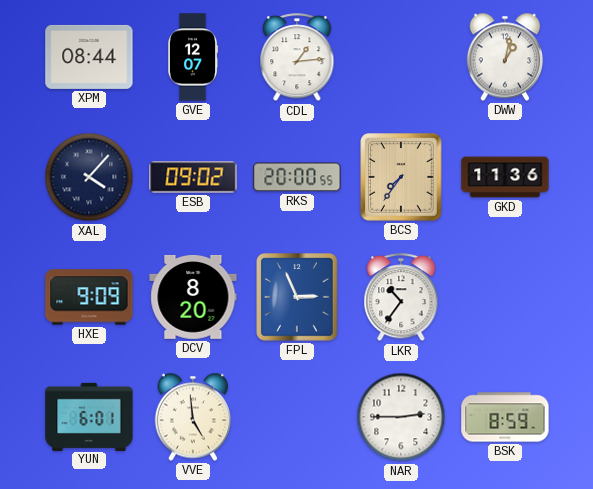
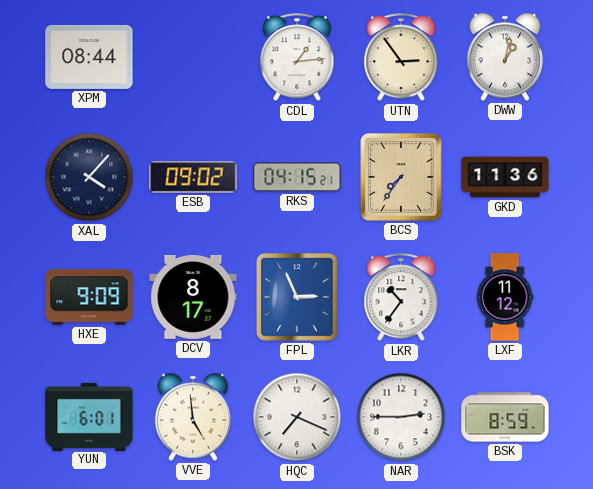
GVE: 12:07 -> none
UTN: none -> 2:54
RKS: 20:00 -> 04:15
DCV: 8:20 -> 8:17
LXF: none -> 11:12
HQC: none -> 7:19
